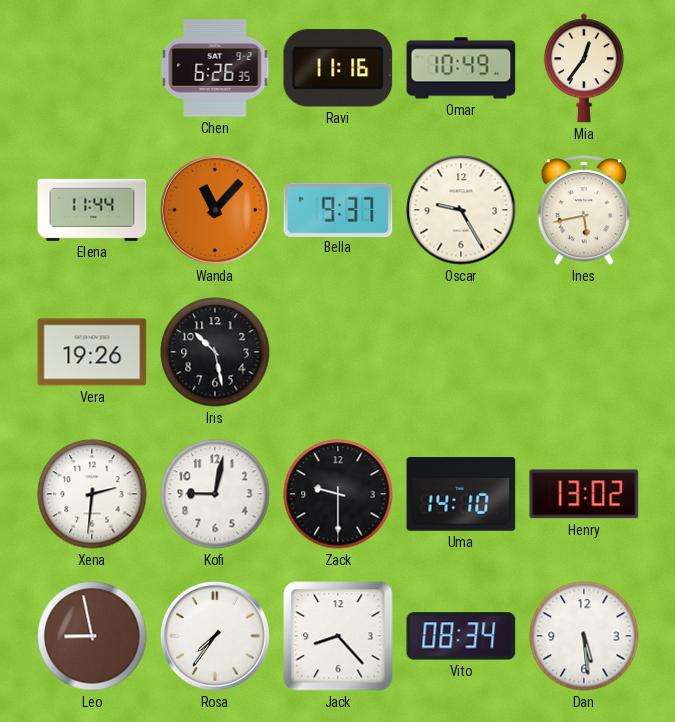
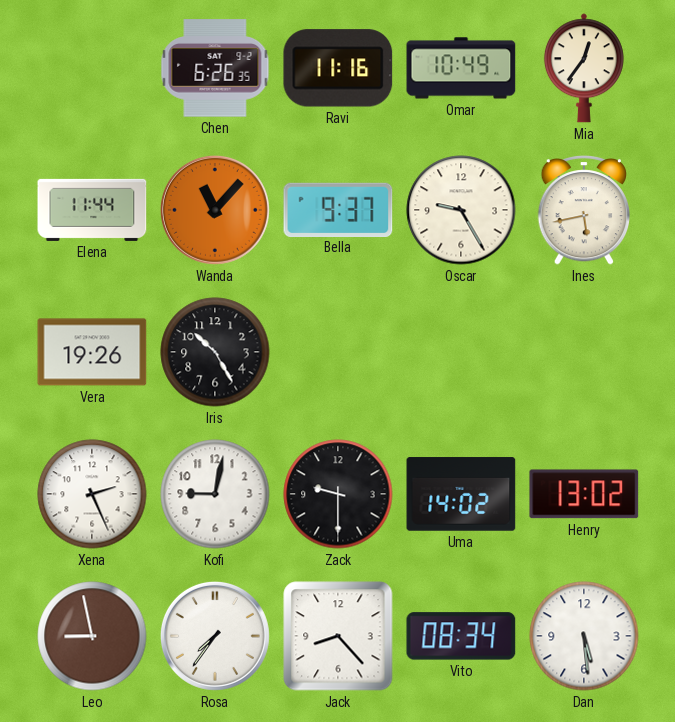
Iris: 10:28 -> 10:25
Xena: 2:31 -> 2:26
Uma: 14:10 -> 14:02
